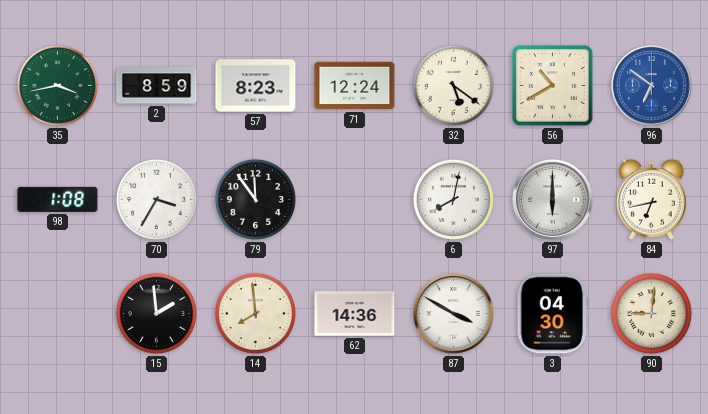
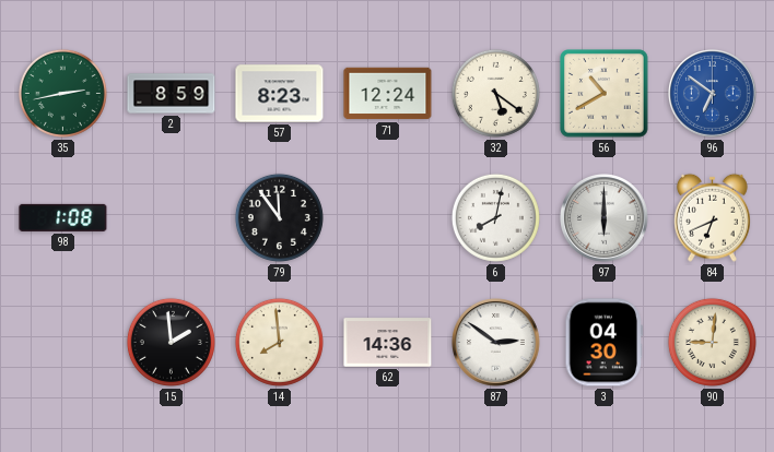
35: 3:43 -> 2:43
70: 3:35 -> none
84: 6:43 -> 6:41
87: 3:50 -> 2:51
